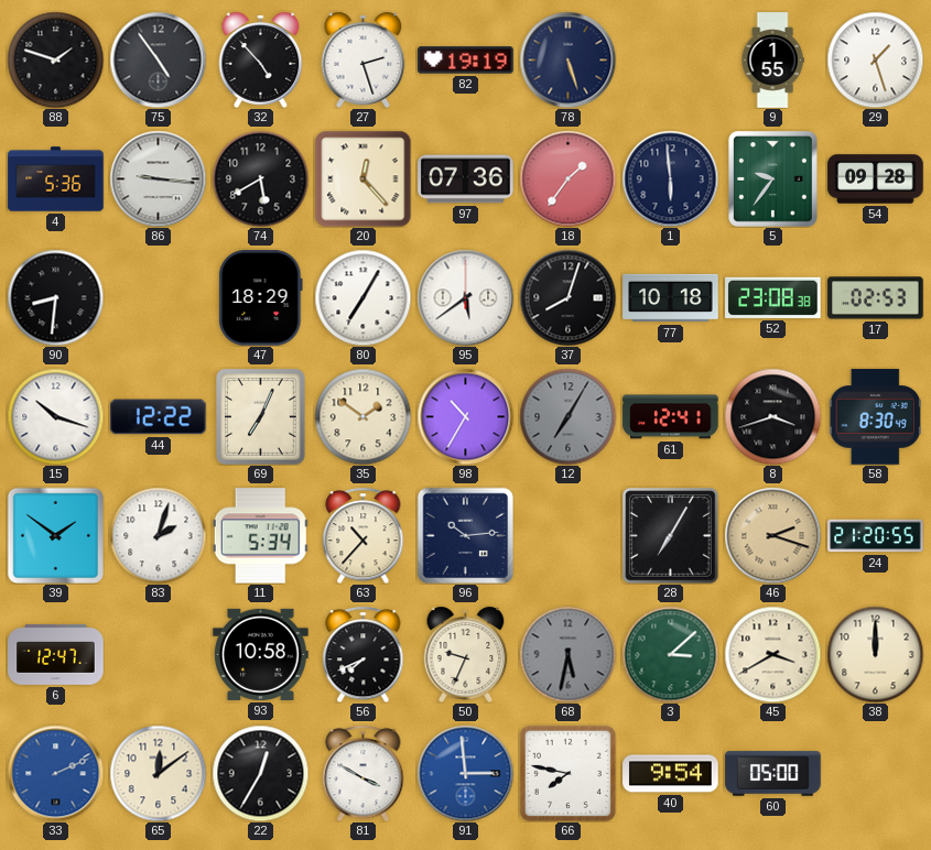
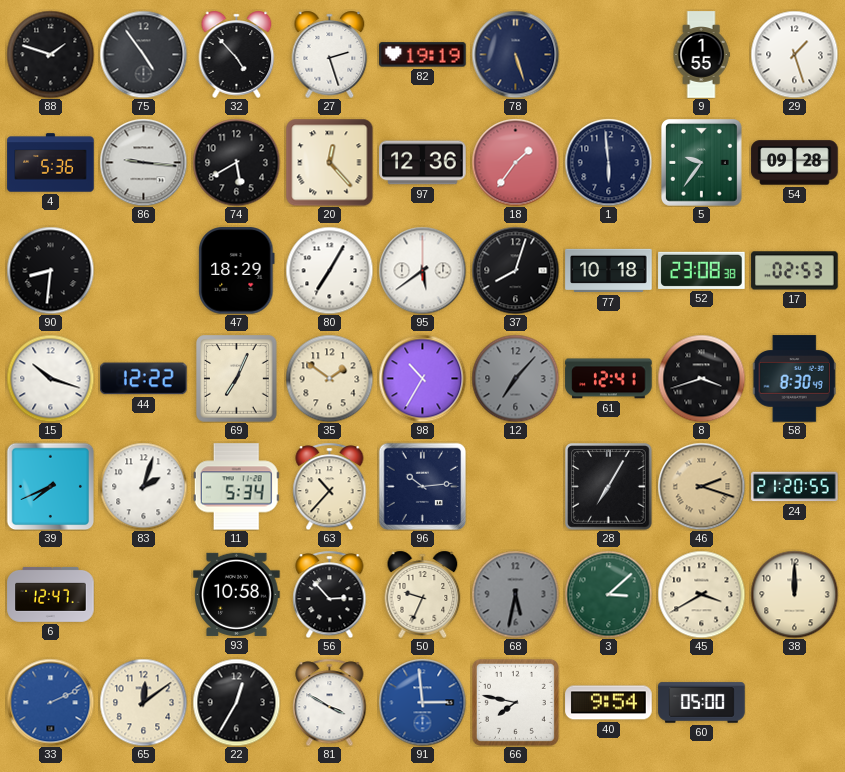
97: 07:36 -> 12:36
12: 7:05 -> 7:07
39: 1:51 -> 7:41
56: 7:41 -> 2:53
